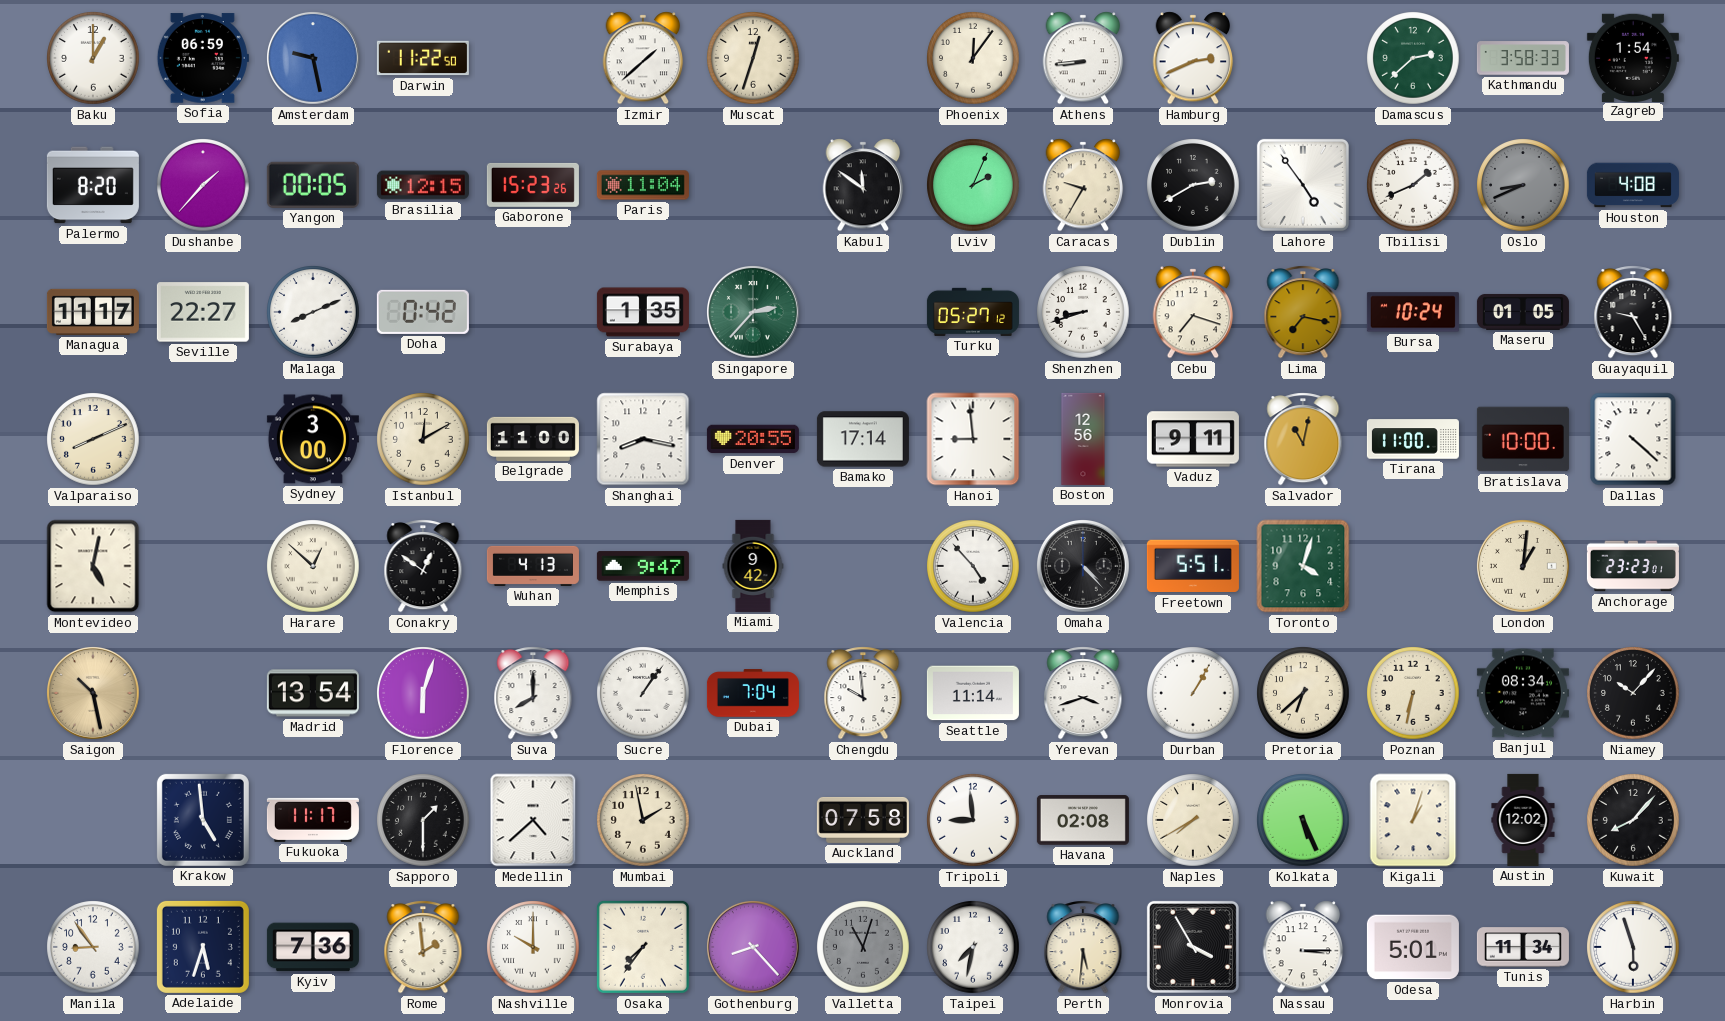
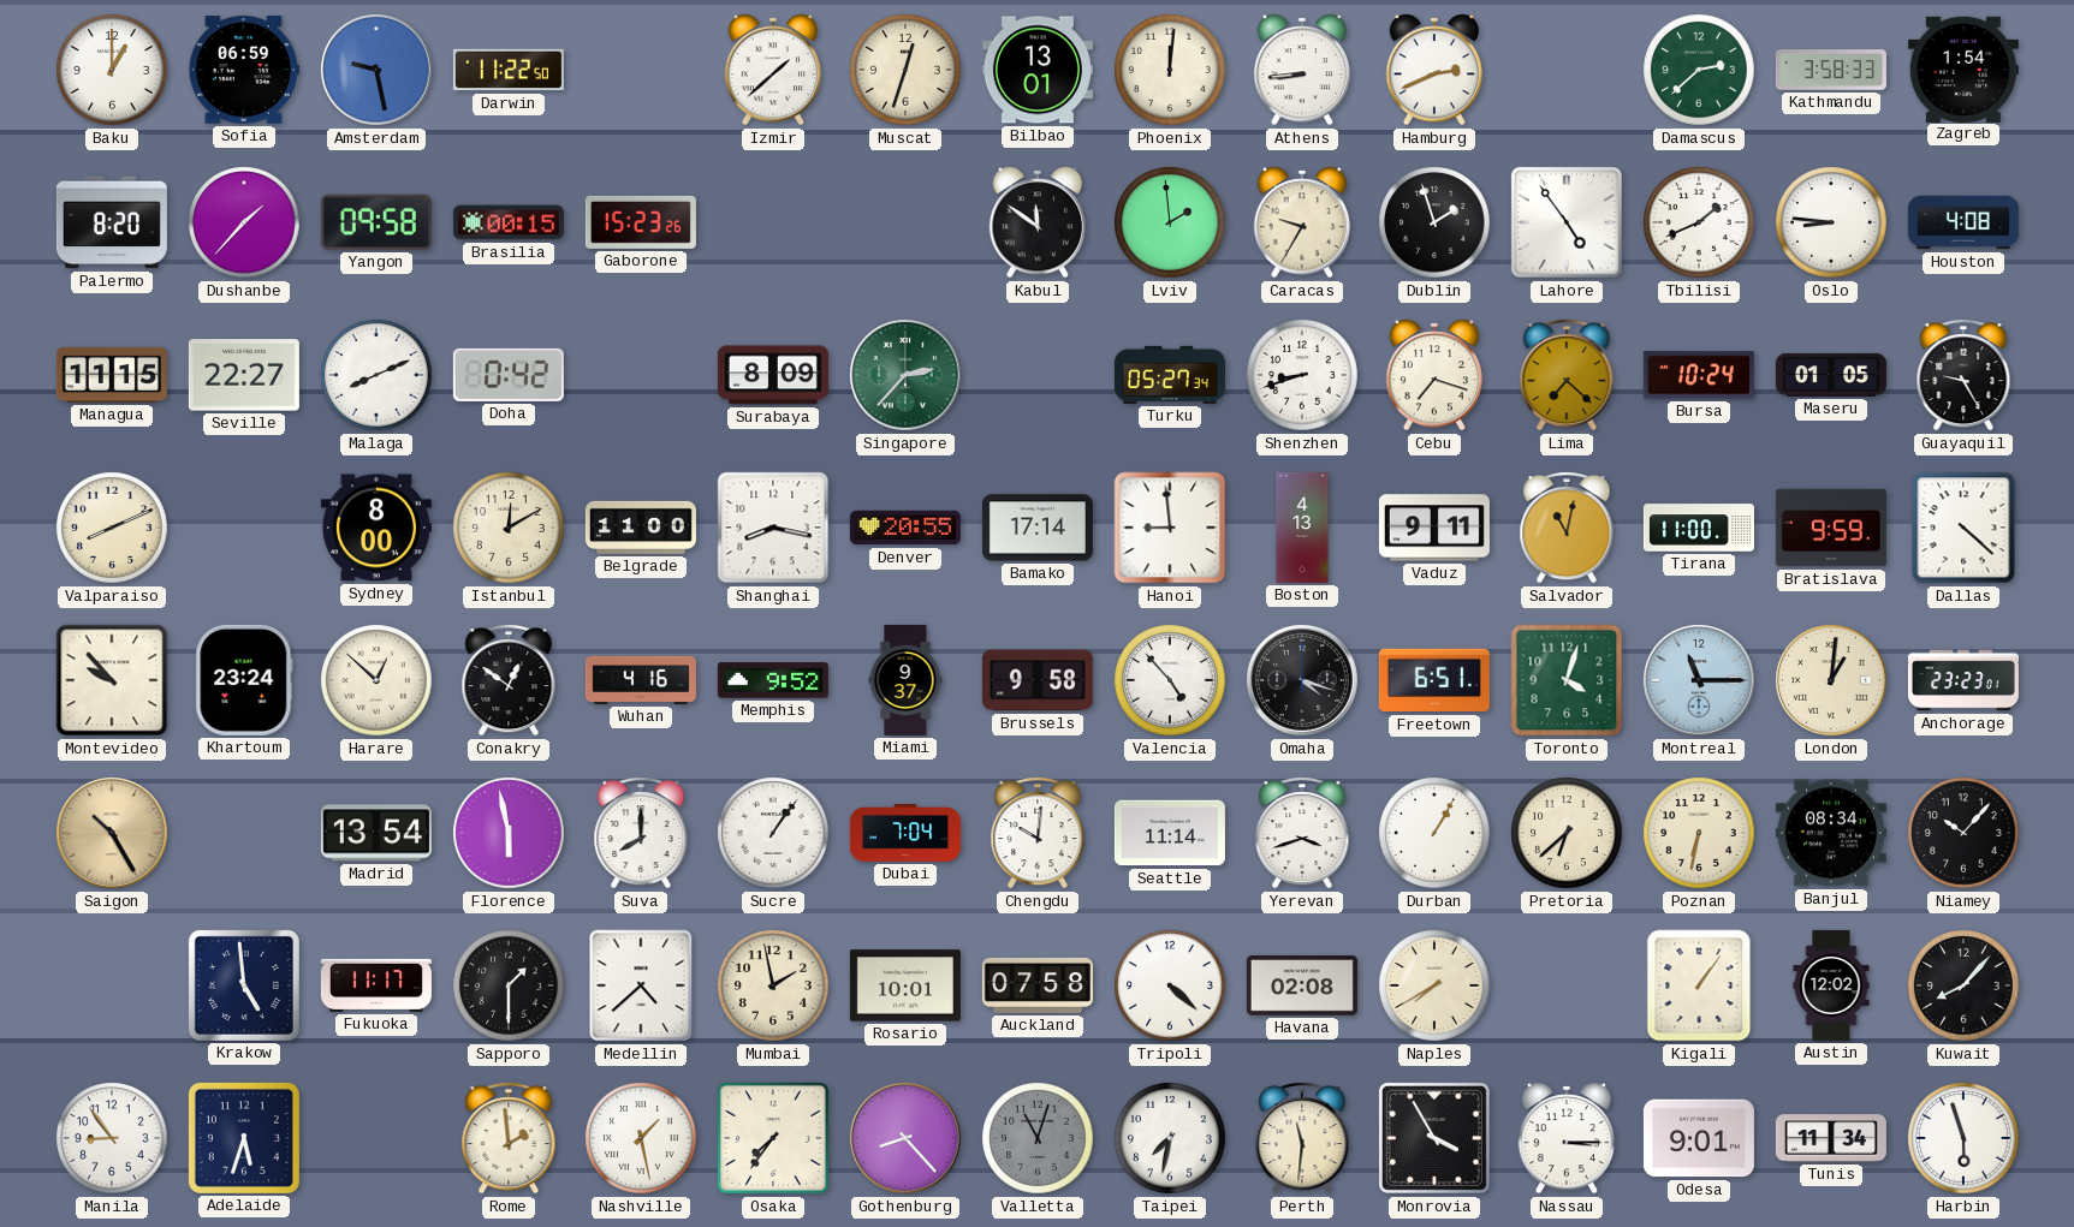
Bilbao: none -> 13:01
Phoenix: 12:06 -> 12:01
Yangon: 00:05 -> 09:58
Brasilia: 12:15 -> 00:15
Paris: 11:04 -> none
Lviv: 2:04 -> 1:59
Dublin: 2:40 -> 1:57
Oslo: 8:41 -> 8:46
Oslo dial: grey -> white
Managua: 11:17 -> 11:15
Surabaya: 1:35 -> 8:09
Turku: 05:27:12 -> 05:27:34
Lima: 7:17 -> 7:22
Sydney: 3:00 -> 8:00
Boston: 12:56 -> 4:13
Bratislava: 10:00 -> 9:59
Montevideo: 5:02 -> 9:53
Khartoum: none -> 23:24
Wuhan: 4:13 -> 4:16
Memphis: 9:47 -> 9:52
Miami: 9:42 -> 9:37
Brussels: none -> 9:58
Omaha: 4:23 -> 4:18
Freetown: 5:51 -> 6:51
Montreal: none -> 11:15
Saigon: 10:28 -> 10:25
Florence: 6:03 -> 5:58
Chengdu: 9:59 -> 10:01
Rosario: none -> 10:01
Tripoli: 8:59 -> 4:22
Kolkata: 5:26 -> none
Kigali: 1:03 -> 1:06
Kyiv: 7:36 -> none
Nashville: 10:00 -> 1:28
Perth: 5:31 -> 11:31
Odesa: 5:01 -> 9:01
